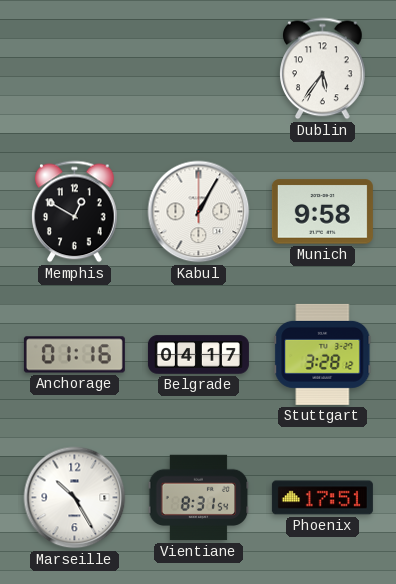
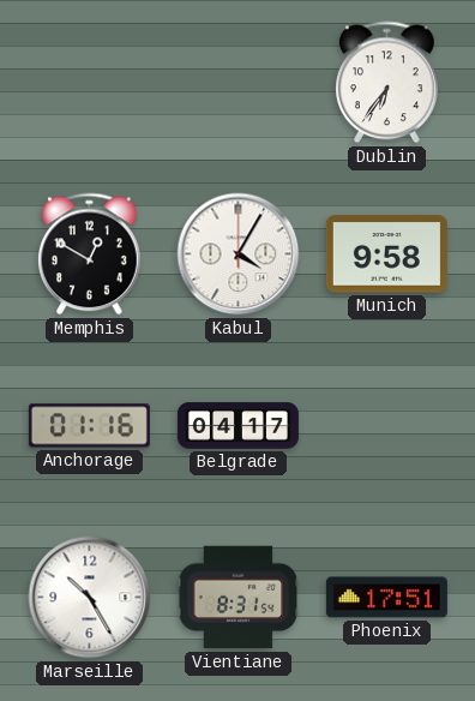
Dublin: 5:36 -> 6:36
Kabul: 1:05 -> 4:05
Stuttgart: 3:28 -> none
